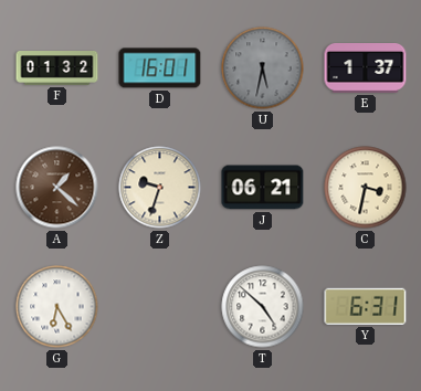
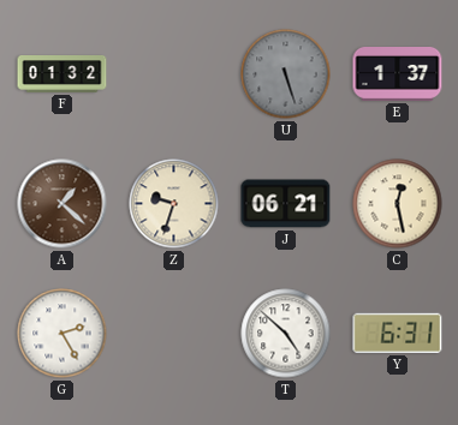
D: 16:01 -> none
U: 5:32 -> 5:27
C: 3:32 -> 12:28
G: 6:25 -> 2:25
